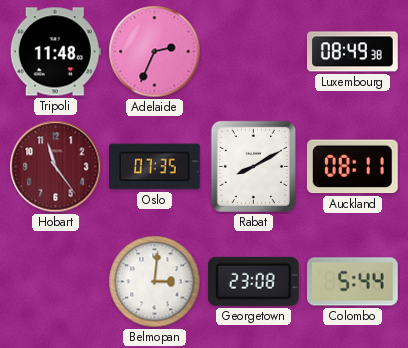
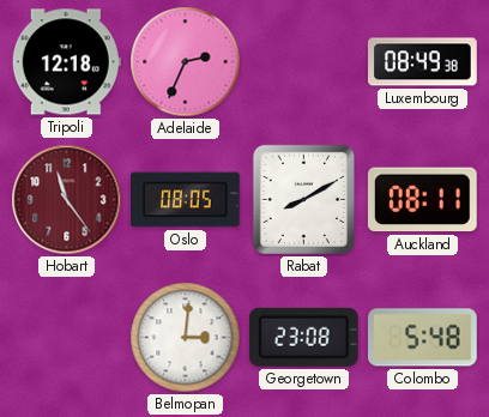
Tripoli: 11:48 -> 12:18
Oslo: 07:35 -> 08:05
Colombo: 5:44 -> 5:48
